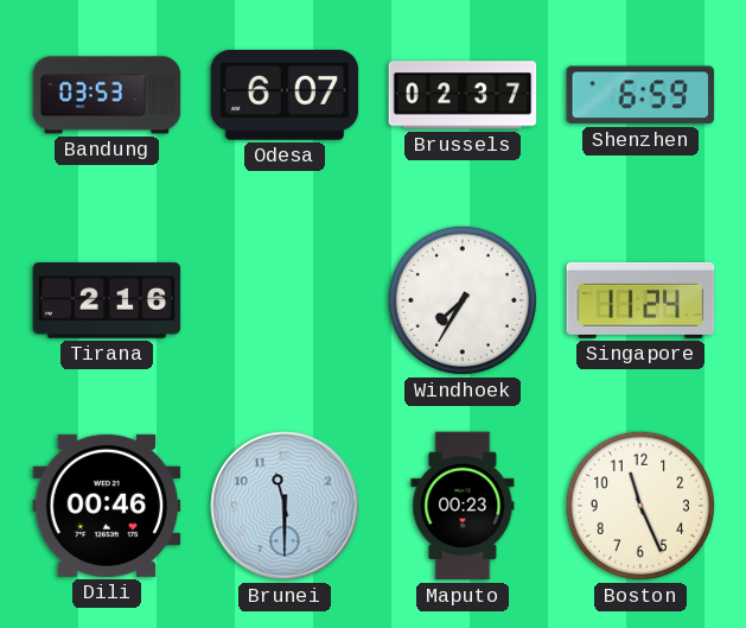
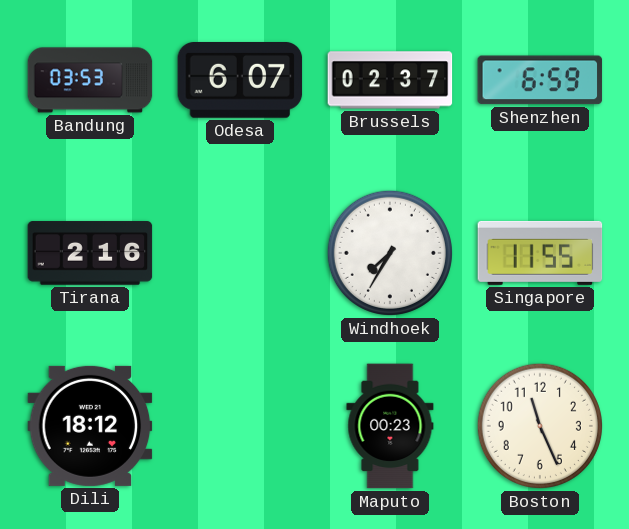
Singapore: 11:24 -> 11:55
Dili: 00:46 -> 18:12
Brunei: 11:30 -> none
